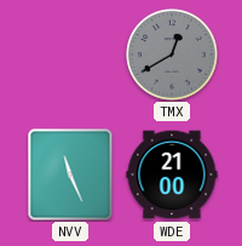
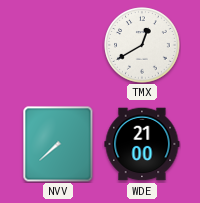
TMX dial: grey -> white
NVV: 11:26 -> 7:38
